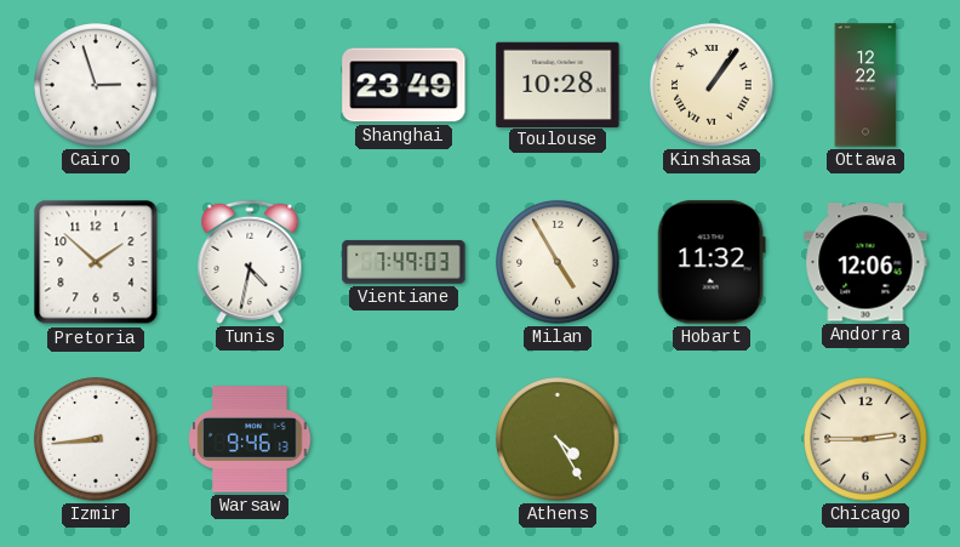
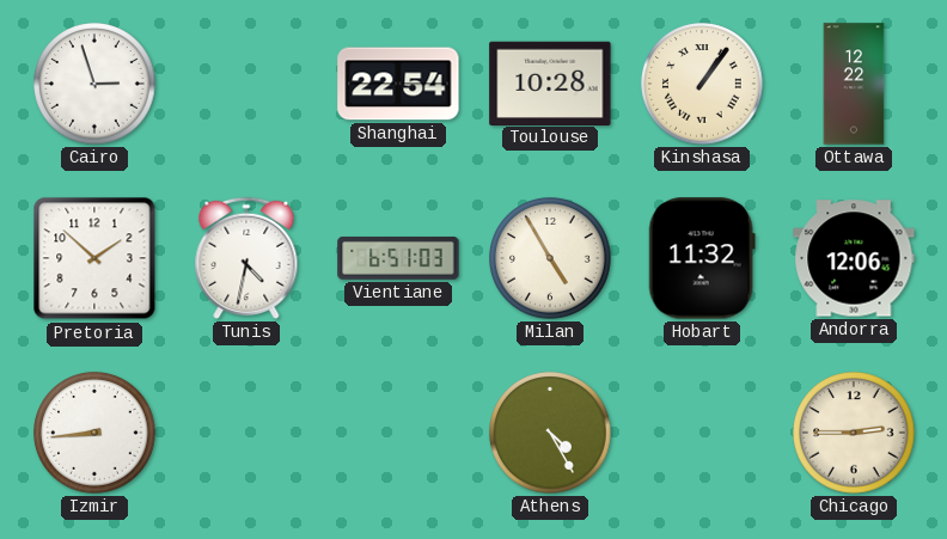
Shanghai: 23:49 -> 22:54
Vientiane: 7:49 -> 6:51
Warsaw: 9:46 -> none
